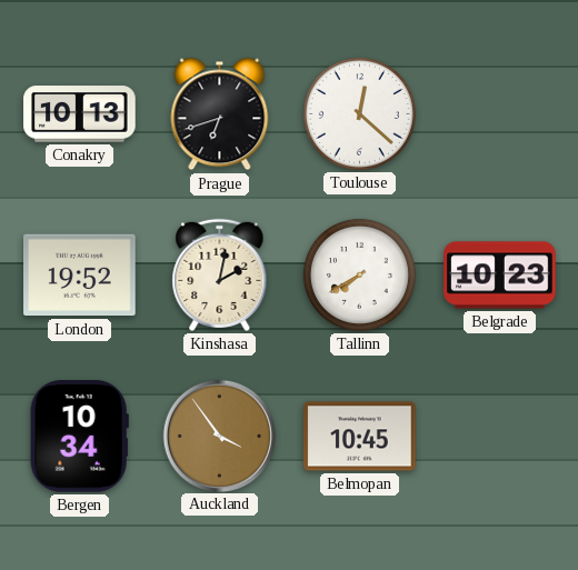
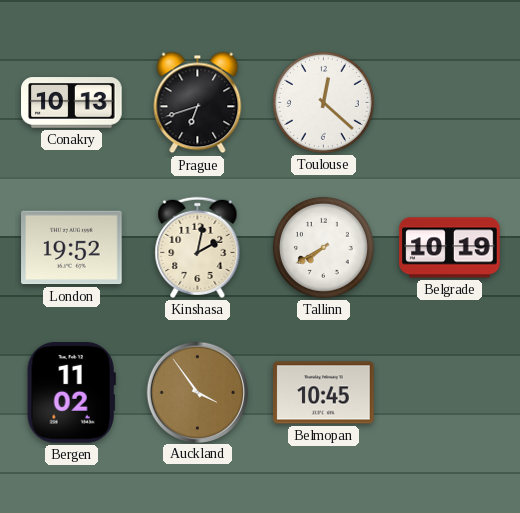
Belgrade: 10:23 -> 10:19
Bergen: 10:34 -> 11:02
